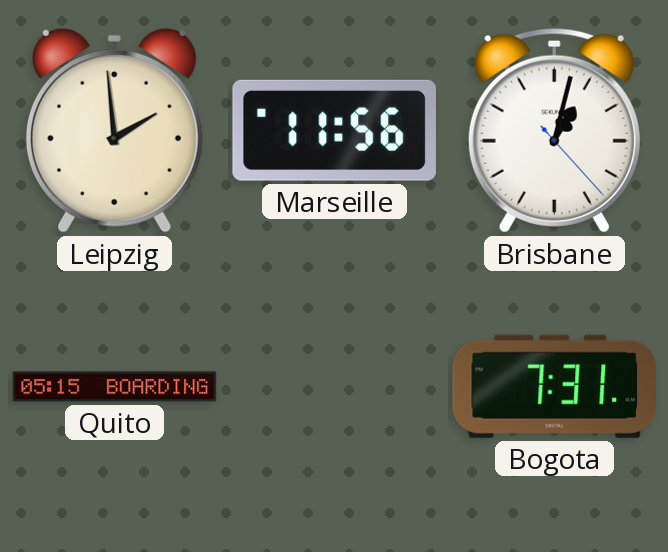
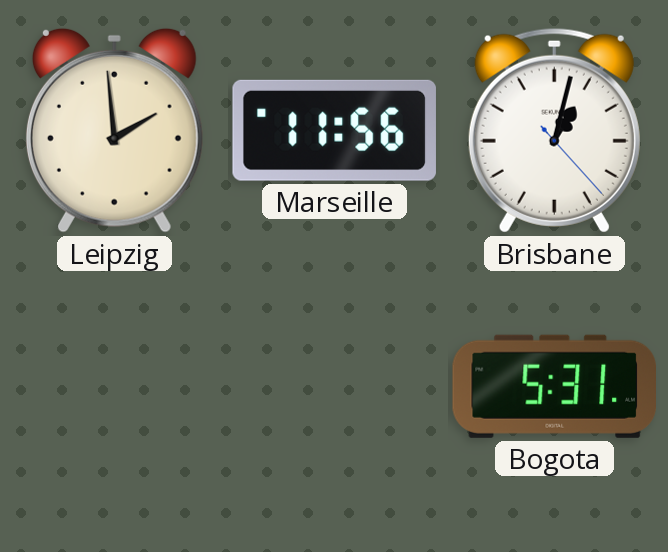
Quito: 05:15 -> none
Bogota: 7:31 -> 5:31
